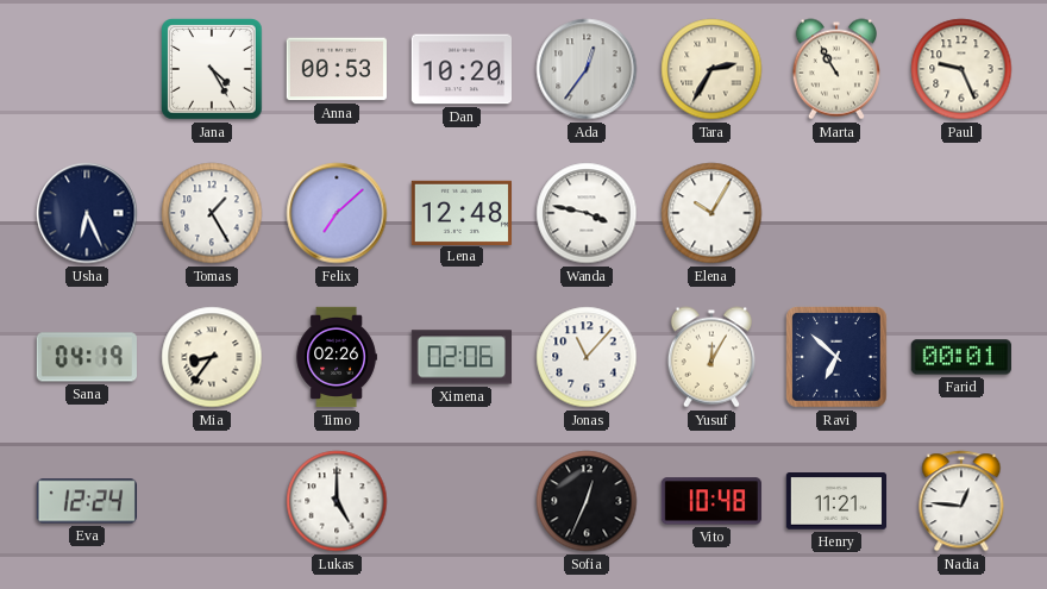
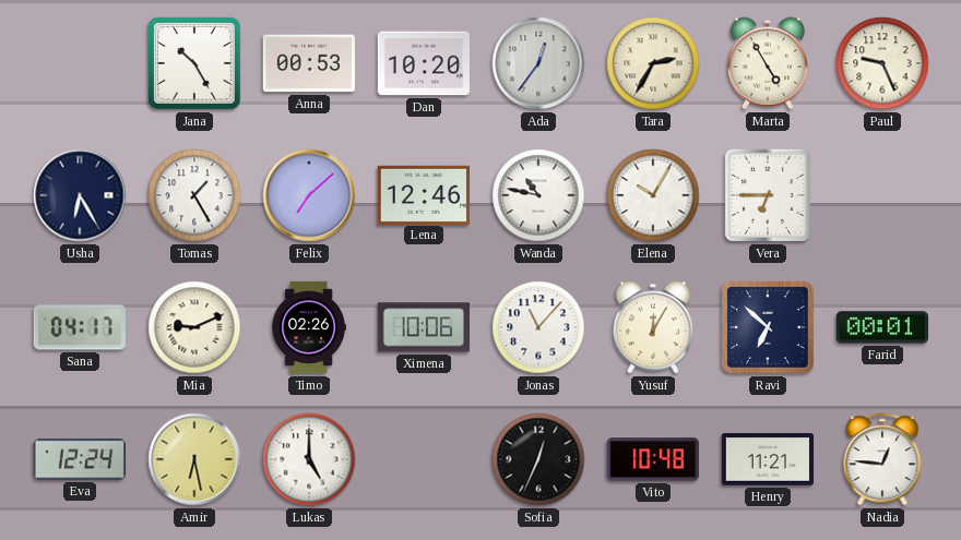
Jana: 4:25 -> 10:25
Marta: 10:55 -> 4:55
Usha: 6:26 -> 6:25
Lena: 12:48 -> 12:46
Wanda: 3:47 -> 10:47
Vera: none -> 6:45
Sana: 04:19 -> 04:17
Mia: 8:36 -> 9:11
Ximena: 02:06 -> 10:06
Amir: none -> 6:28
